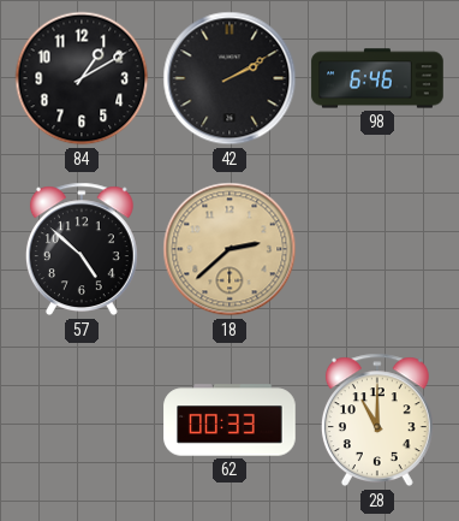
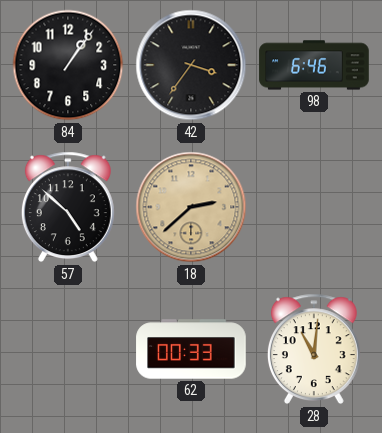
84: 1:10 -> 1:06
42: 2:10 -> 3:36
28: 11:00 -> 11:01
